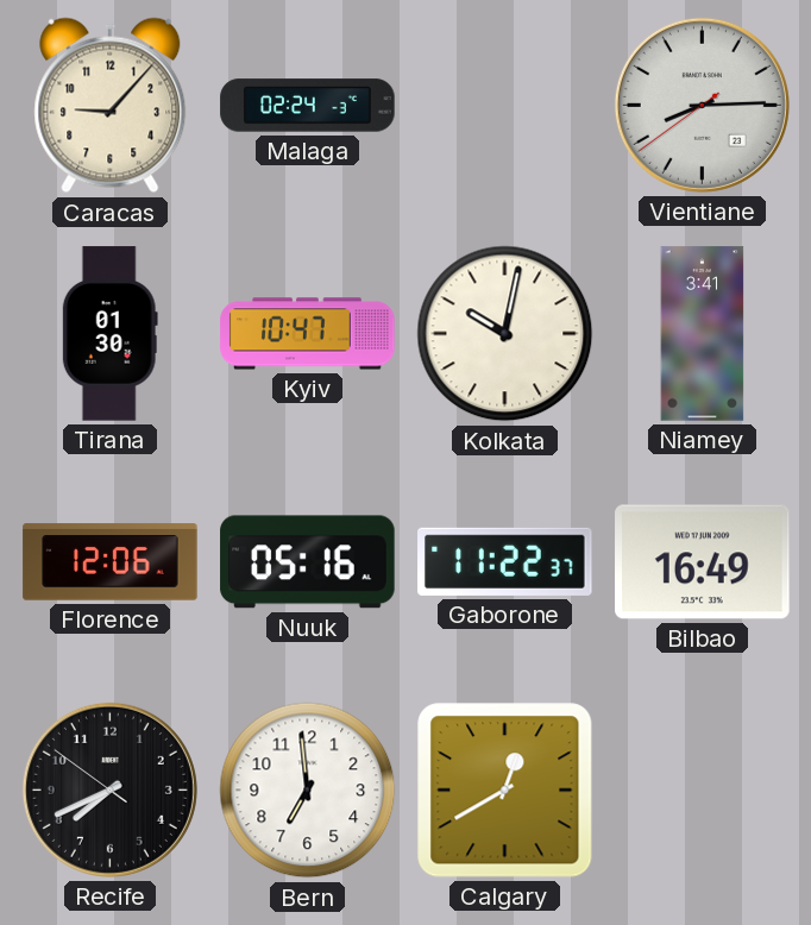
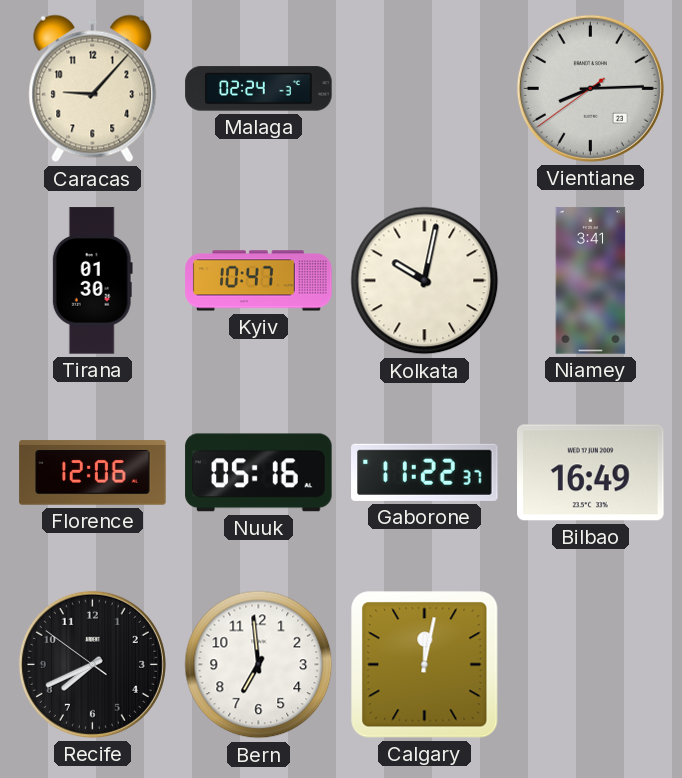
Calgary: 12:40 -> 12:02
